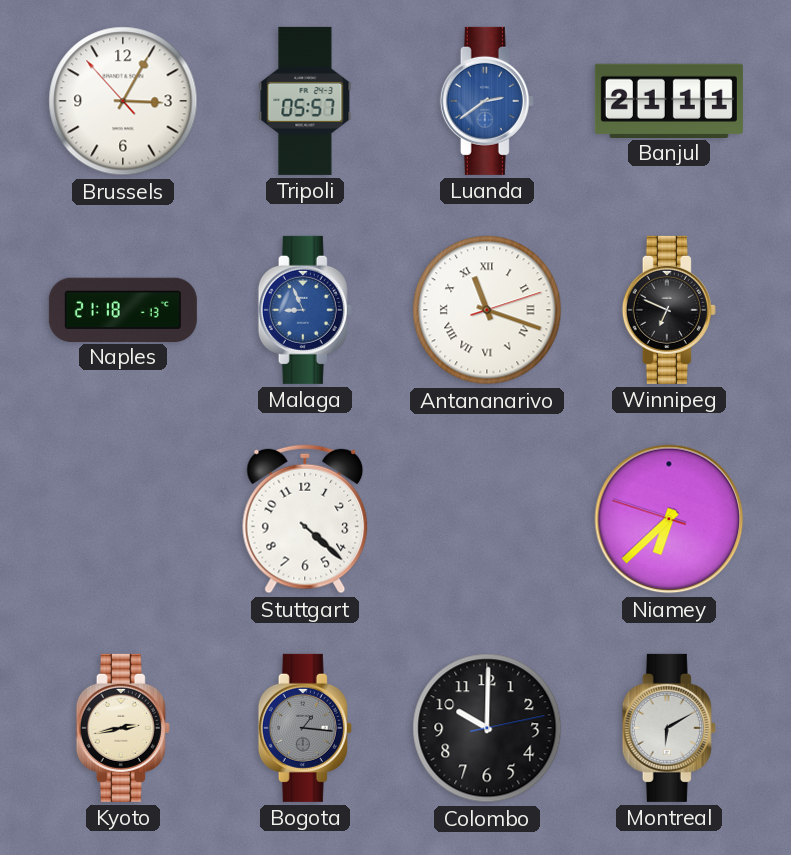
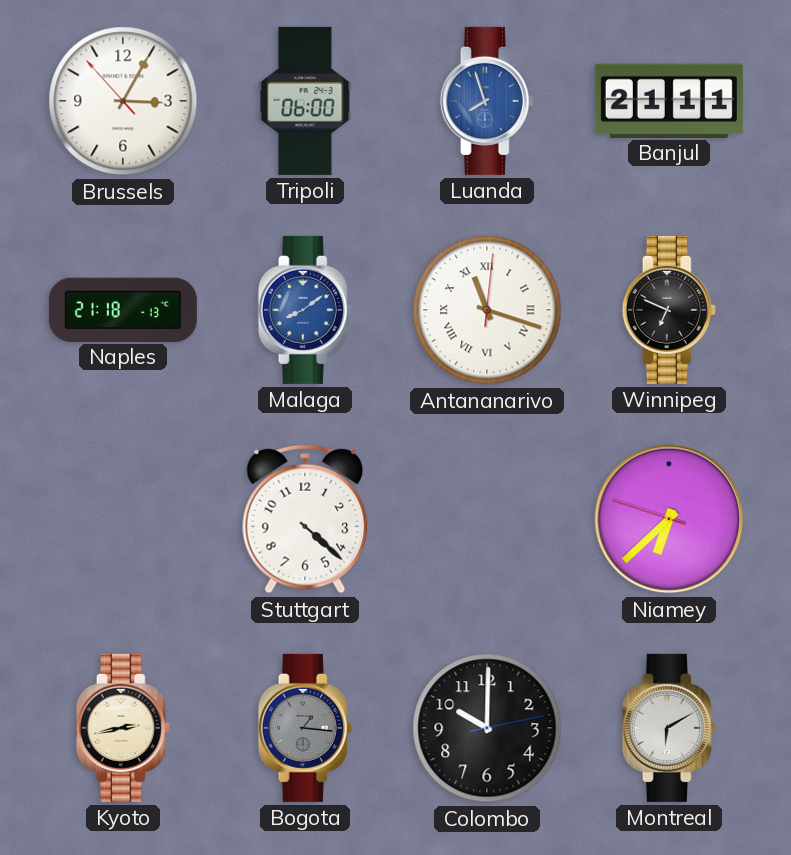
Tripoli: 05:57 -> 06:00
Luanda: 2:39 -> 7:57
Malaga: 8:56 -> 8:09
Antananarivo: 11:18:12 -> 11:18:01
